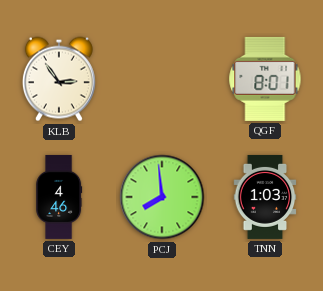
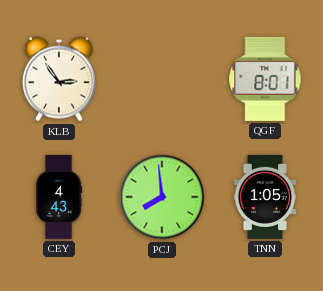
CEY: 4:46 -> 4:43
TNN: 1:03 -> 1:05
